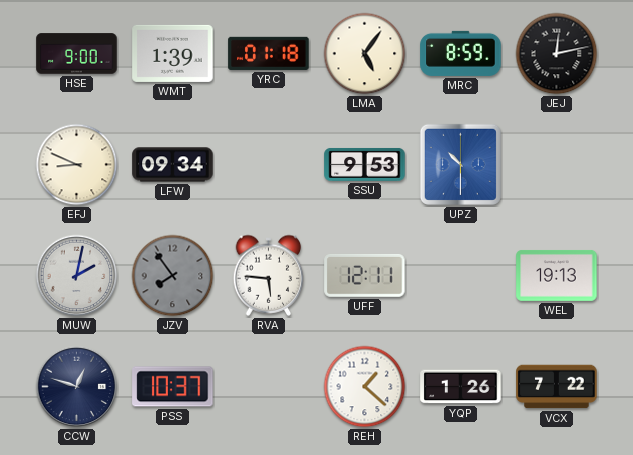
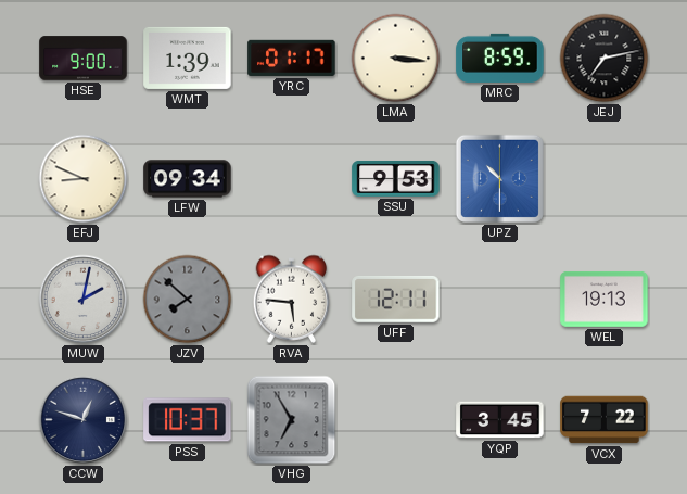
YRC: 01:18 -> 01:17
LMA: 5:06 -> 3:16
JEJ: 12:13 -> 7:13
JZV: 7:54 -> 7:52
VHG: none -> 6:55
REH: 1:22 -> none
YQP: 1:26 -> 3:45
